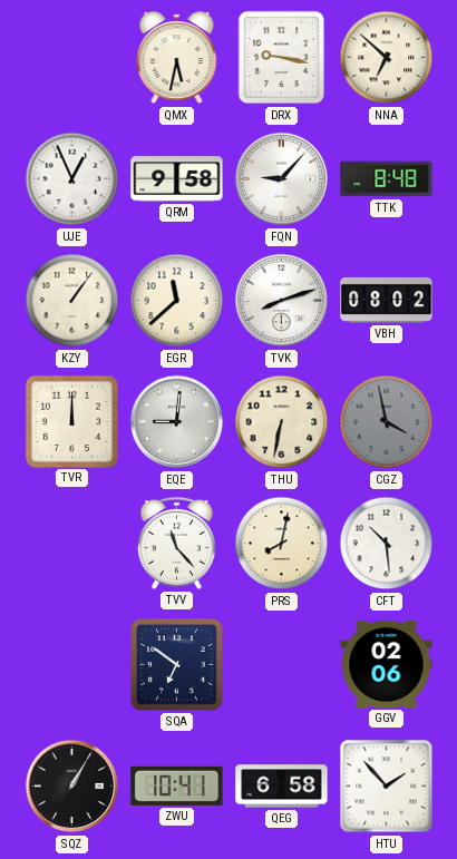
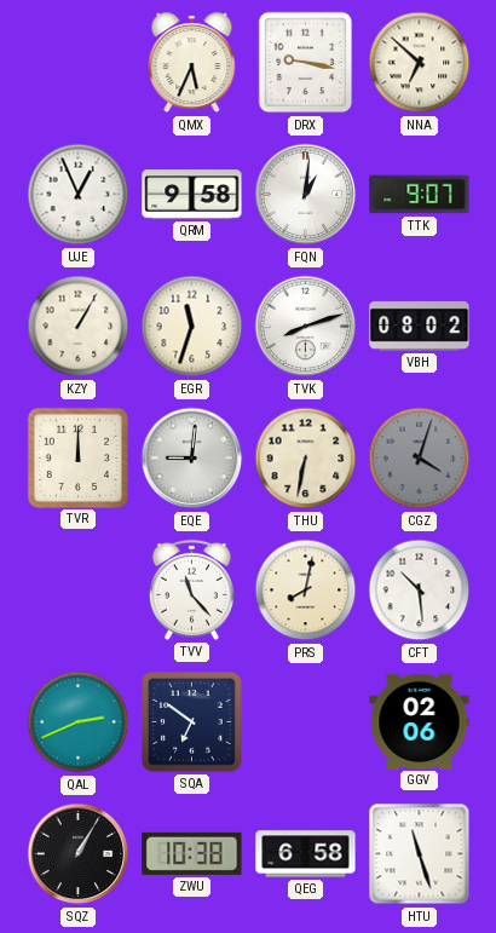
QMX: 5:32 -> 5:34
FQN: 9:07 -> 1:01
TTK: 8:48 -> 9:07
KZY: 1:06 -> 1:05
EGR: 11:38 -> 11:33
CGZ: 3:58 -> 4:03
QAL: none -> 2:41
ZWU: 10:41 -> 10:38
HTU: 1:53 -> 11:27
